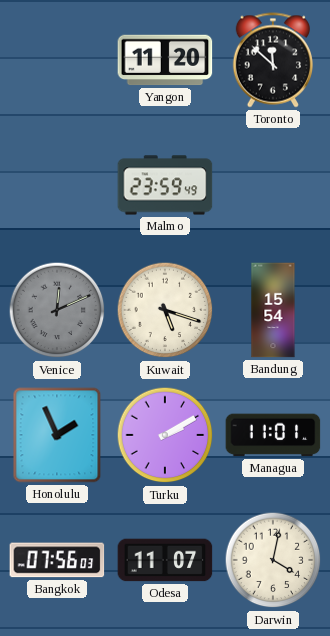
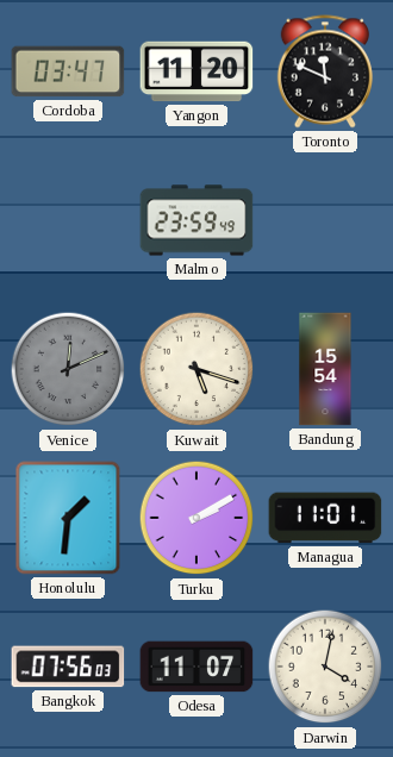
Cordoba: none -> 03:47
Toronto: 11:52 -> 11:49
Honolulu: 1:56 -> 1:31
